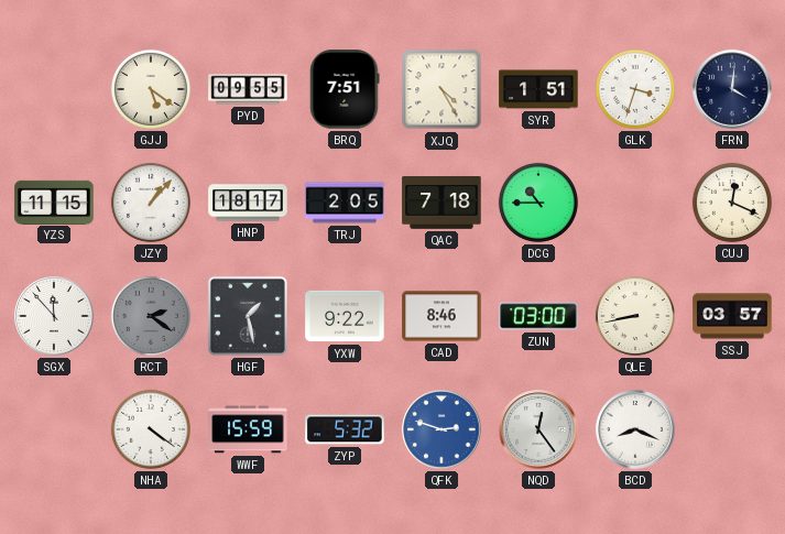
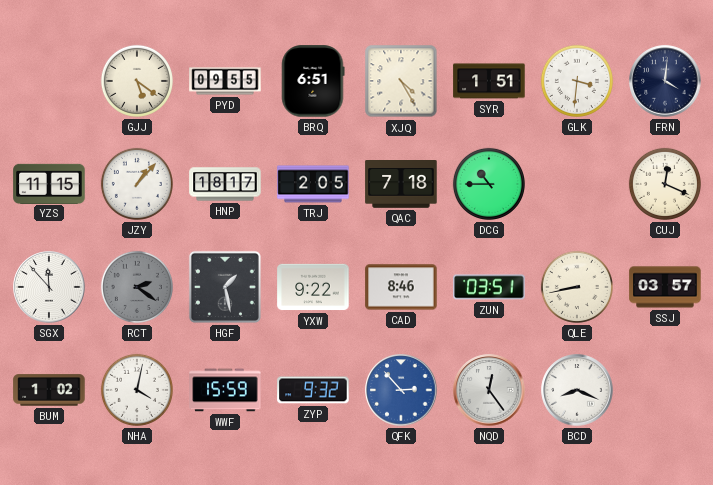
BRQ: 7:51 -> 6:51
GLK: 3:33 -> 3:31
ZUN: 03:00 -> 03:51
BUM: none -> 1:02
NHA: 4:21 -> 4:02
ZYP: 5:32 -> 9:32
QFK: 2:48 -> 2:53
